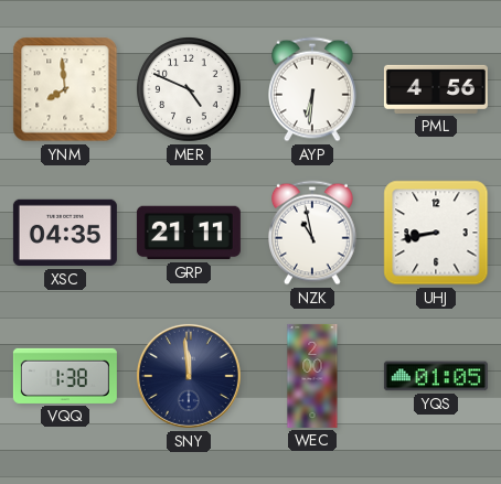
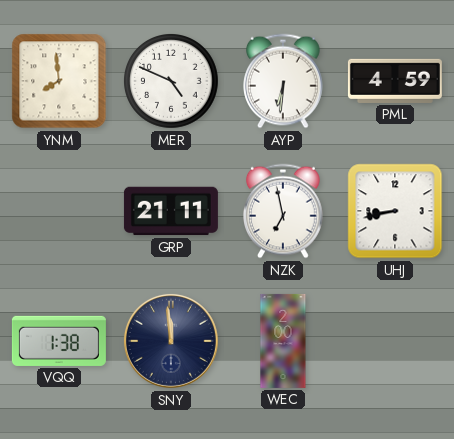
PML: 4:56 -> 4:59
XSC: 04:35 -> none
NZK: 10:58 -> 6:58
YQS: 01:05 -> none
